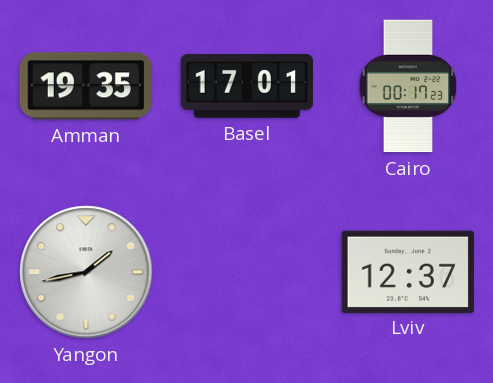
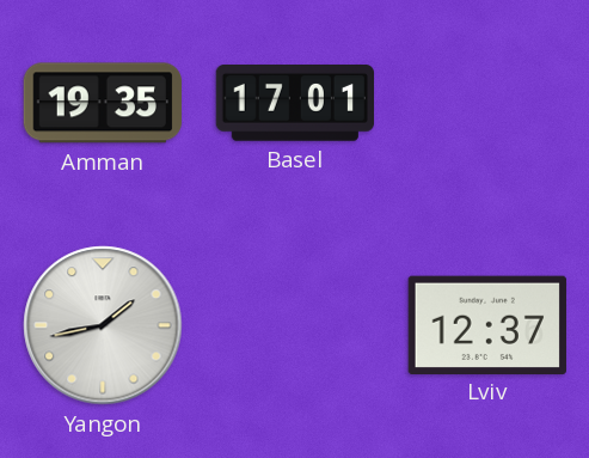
Cairo: 00:17 -> none
